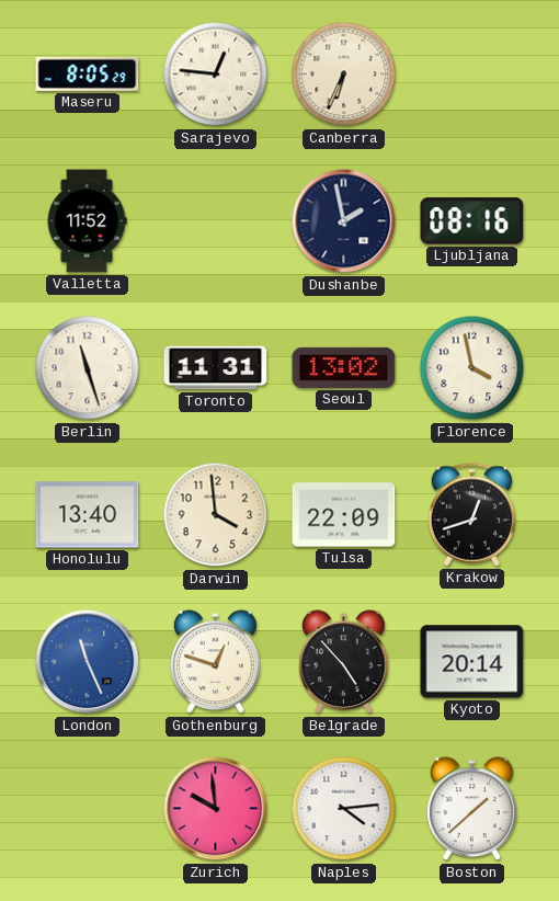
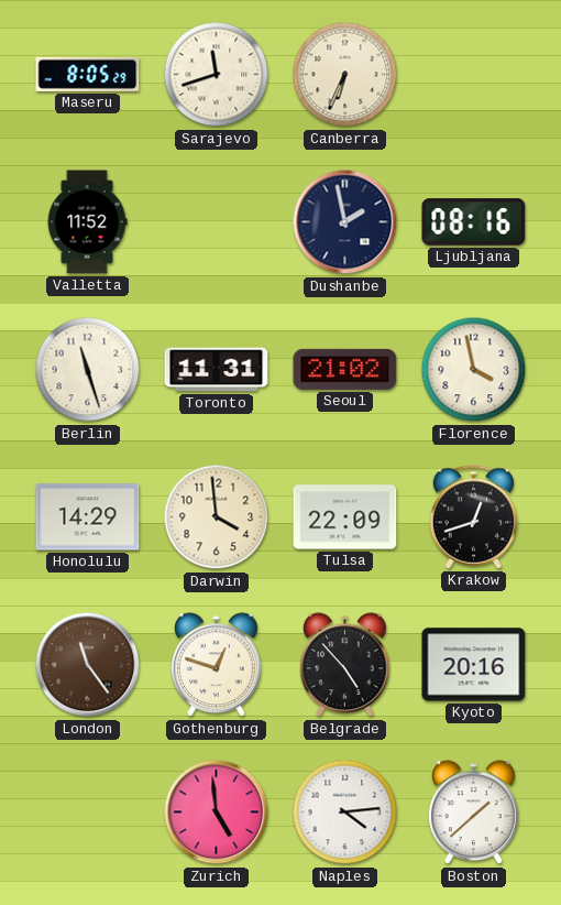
Sarajevo: 12:46 -> 11:42
Seoul: 13:02 -> 21:02
Honolulu: 13:40 -> 14:29
London: 11:26 -> 11:24
London dial: blue -> brown
Kyoto: 20:14 -> 20:16
Zurich: 9:59 -> 4:59
